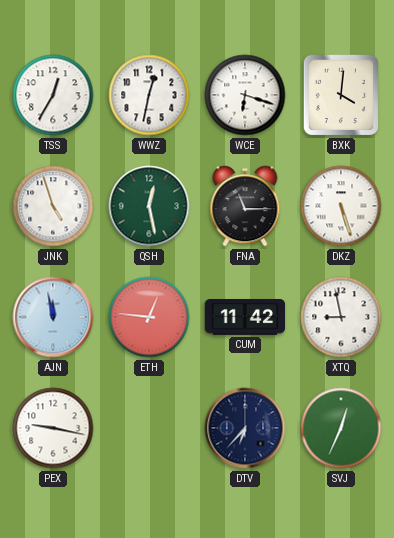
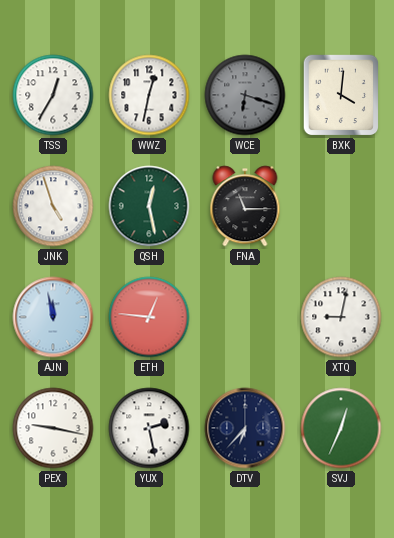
WCE dial: white -> grey
DKZ: 5:27 -> none
CUM: 11:42 -> none
XTQ: 8:58 -> 9:02
YUX: none -> 2:28
